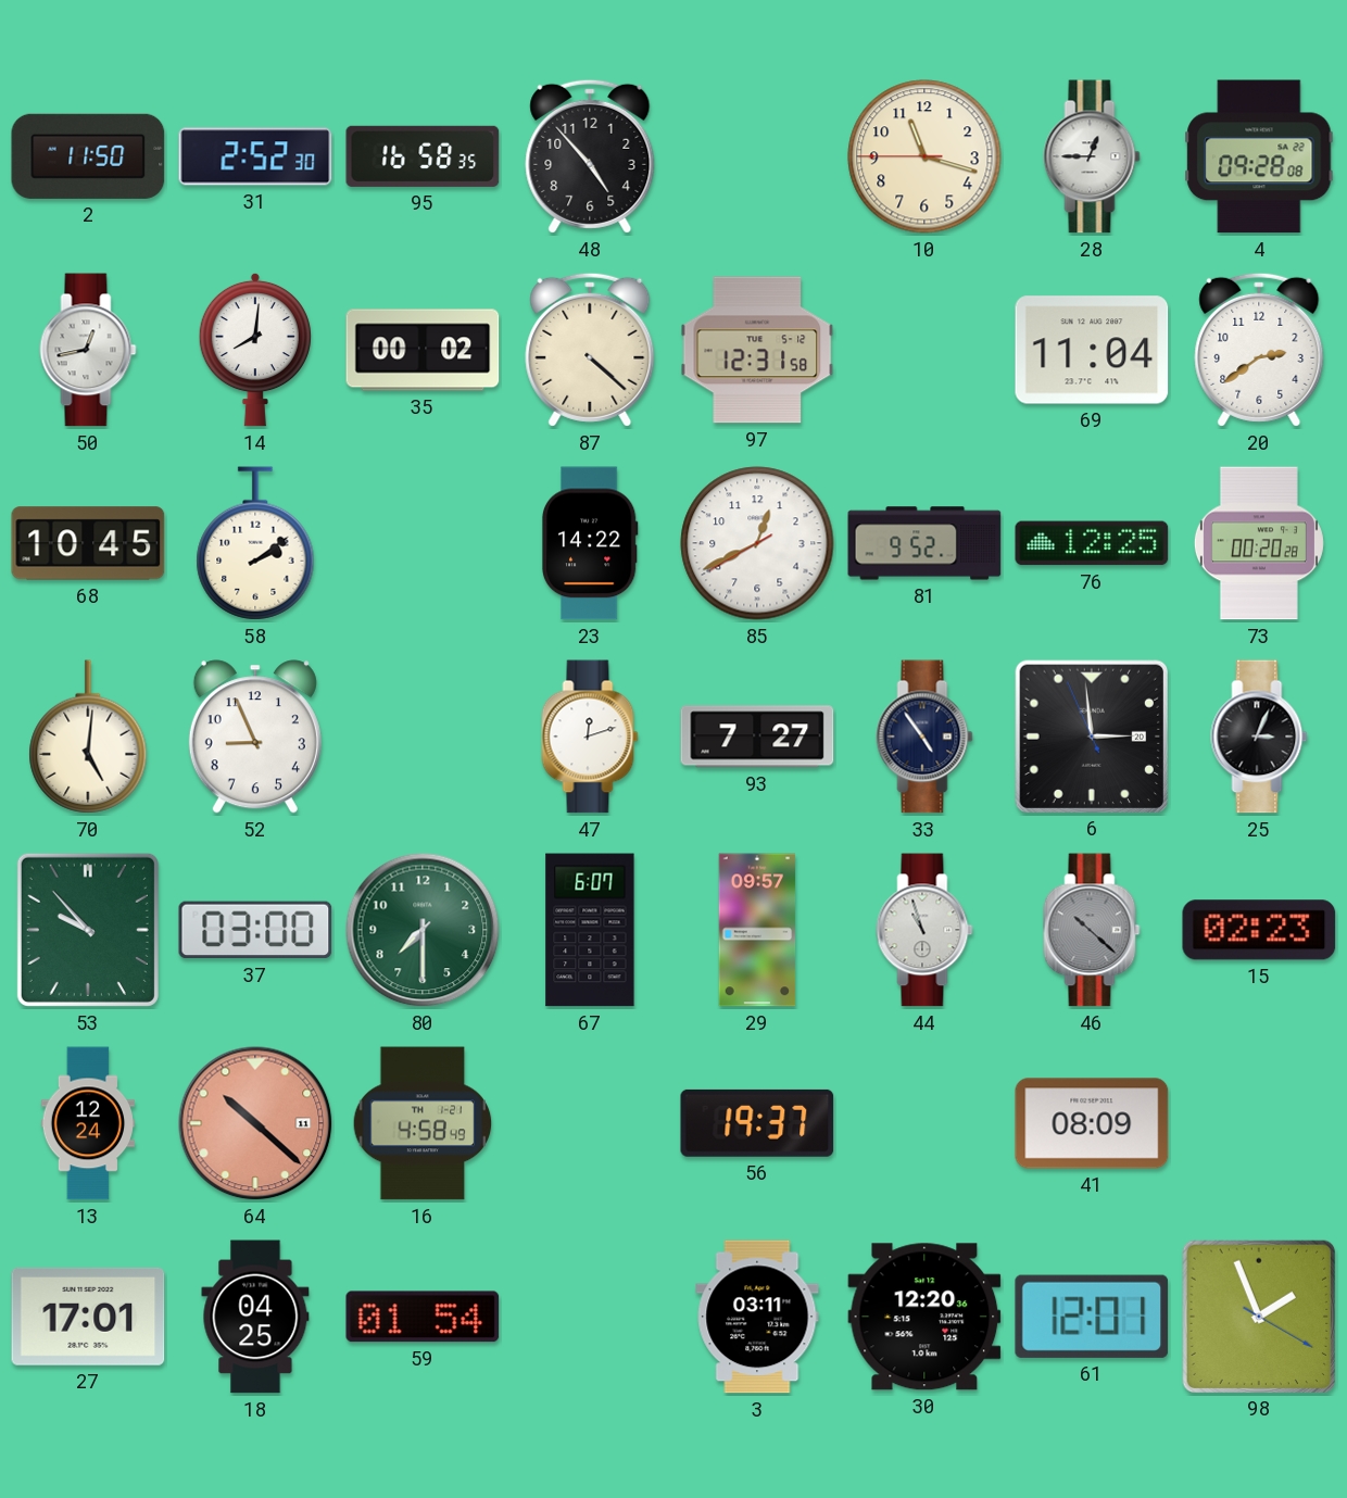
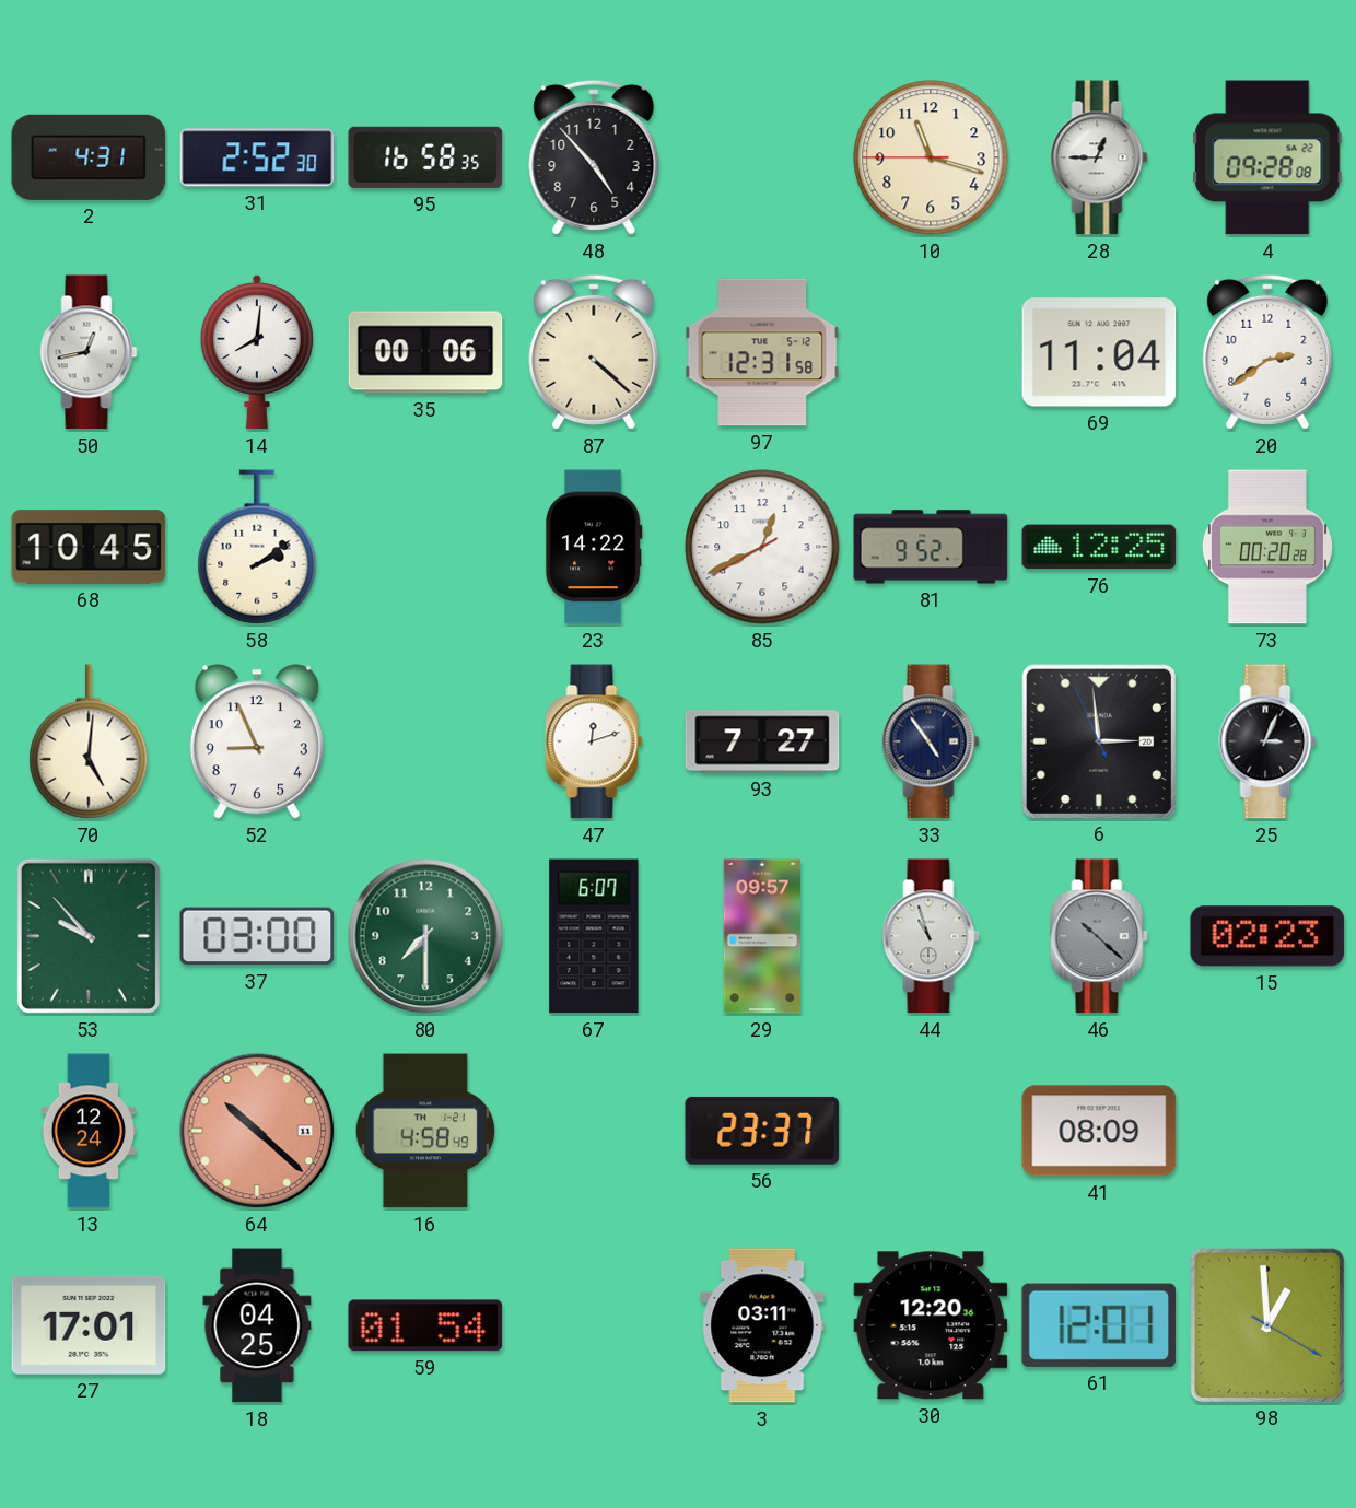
2: 11:50 -> 4:31
35: 00:02 -> 00:06
56: 19:37 -> 23:37
98: 1:56 -> 12:59
